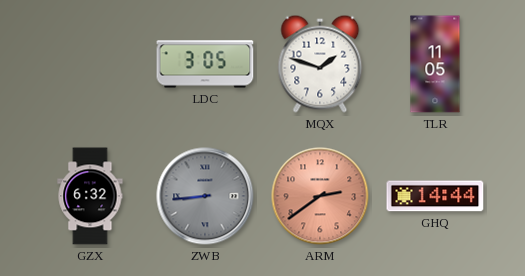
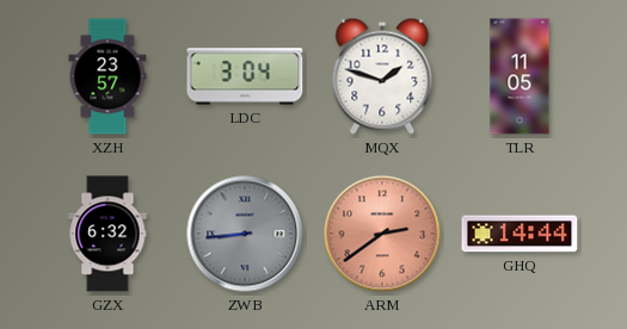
XZH: none -> 23:57
LDC: 3:05 -> 3:04
